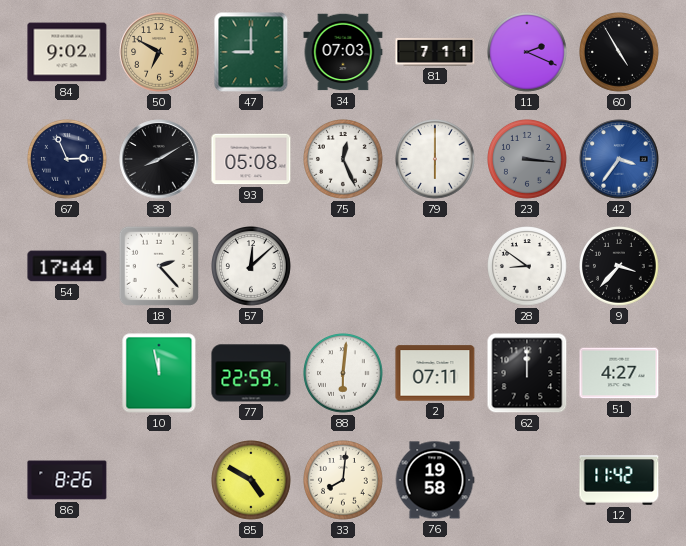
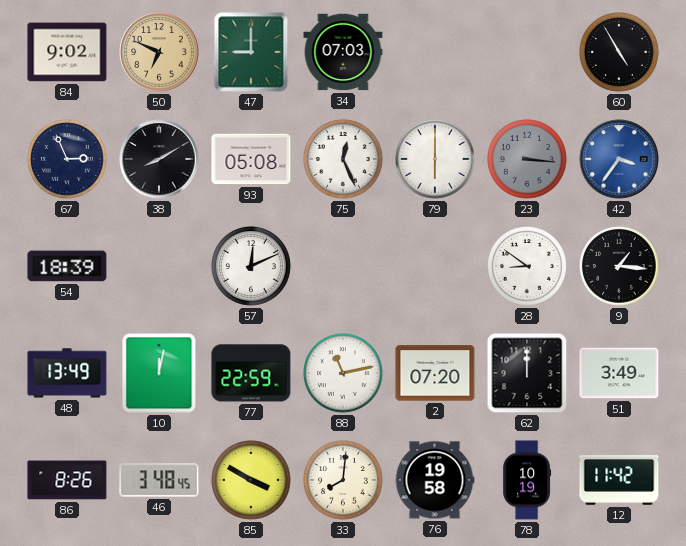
50: 6:50 -> 6:49
81: 7:11 -> none
11: 2:19 -> none
54: 17:44 -> 18:39
18: 2:23 -> none
57: 12:08 -> 12:11
9: 3:37 -> 1:16
48: none -> 13:49
10: 11:58 -> 12:02
88: 6:01 -> 11:13
2: 07:11 -> 07:20
51: 4:27 -> 3:49
46: none -> 3:48
85: 4:50 -> 3:50
78: none -> 10:19
